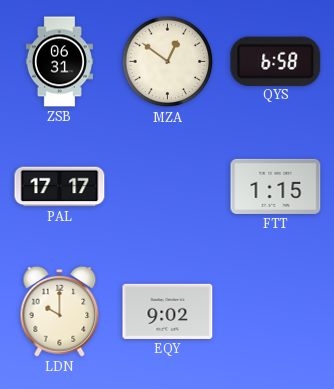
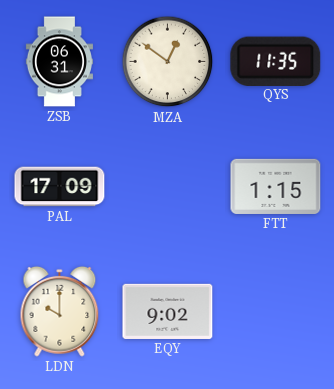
QYS: 6:58 -> 11:35
PAL: 17:17 -> 17:09
